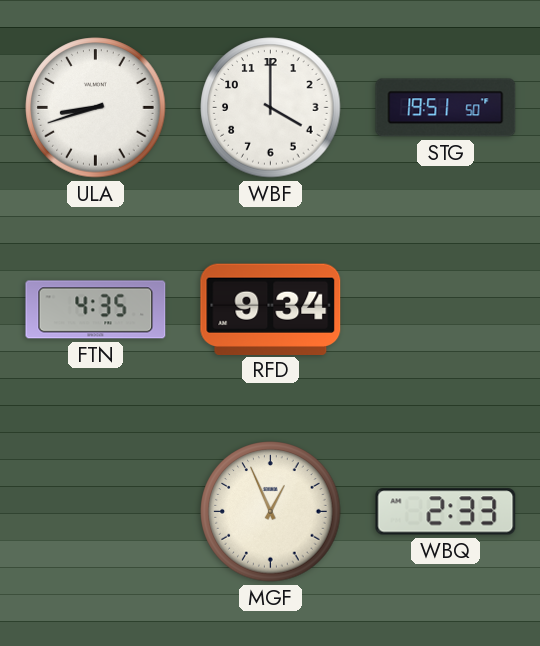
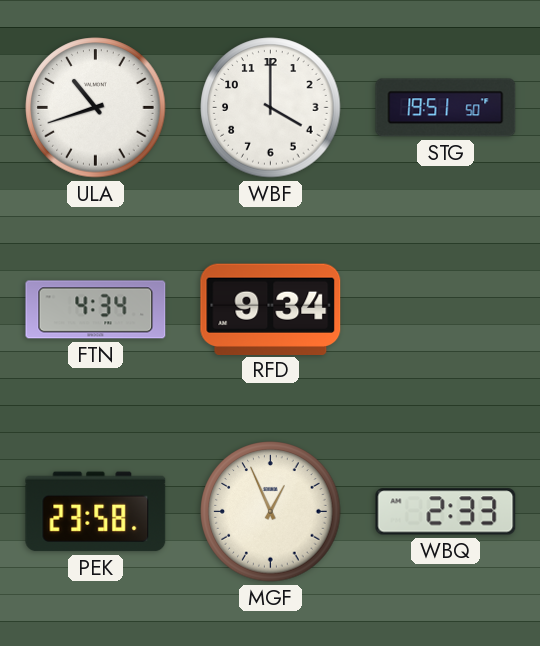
ULA: 8:42 -> 10:42
FTN: 4:35 -> 4:34
PEK: none -> 23:58
